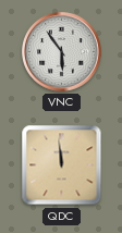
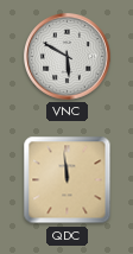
VNC: 5:54 -> 5:50
